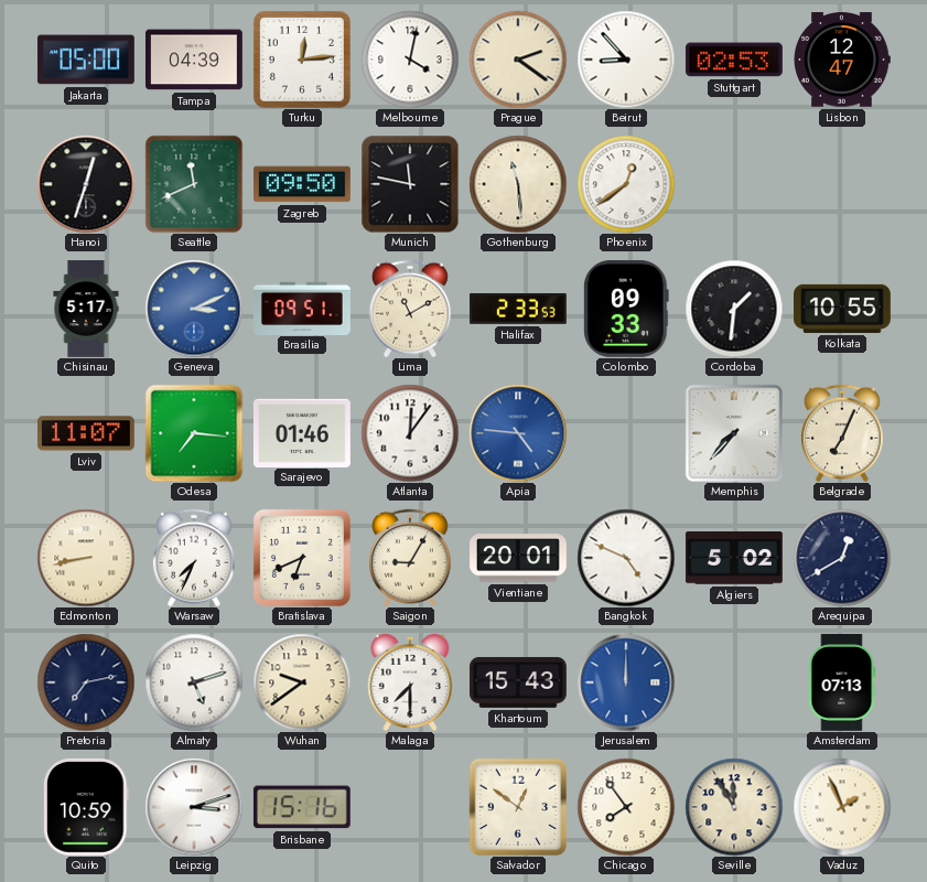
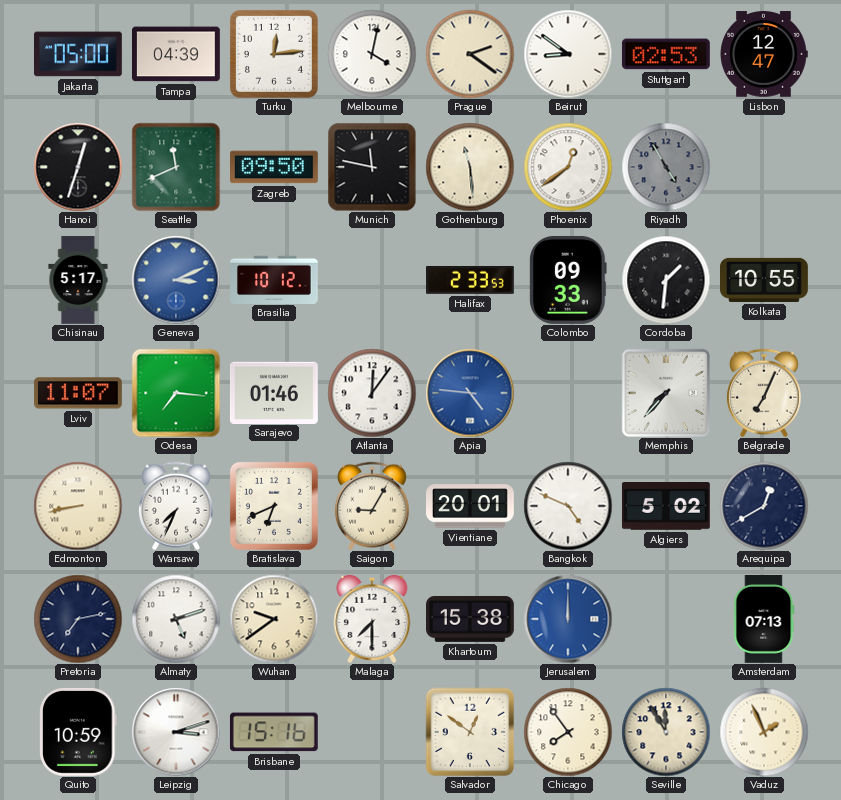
Beirut: 8:53 -> 8:51
Riyadh: none -> 4:55
Brasilia: 09:51 -> 10:12
Lima: 11:10 -> none
Khartoum: 15:43 -> 15:38
